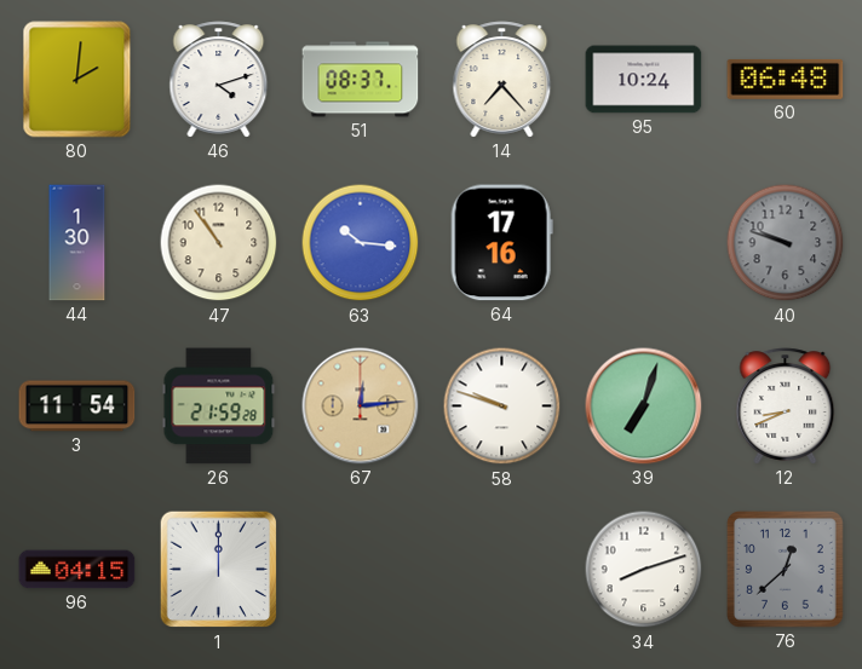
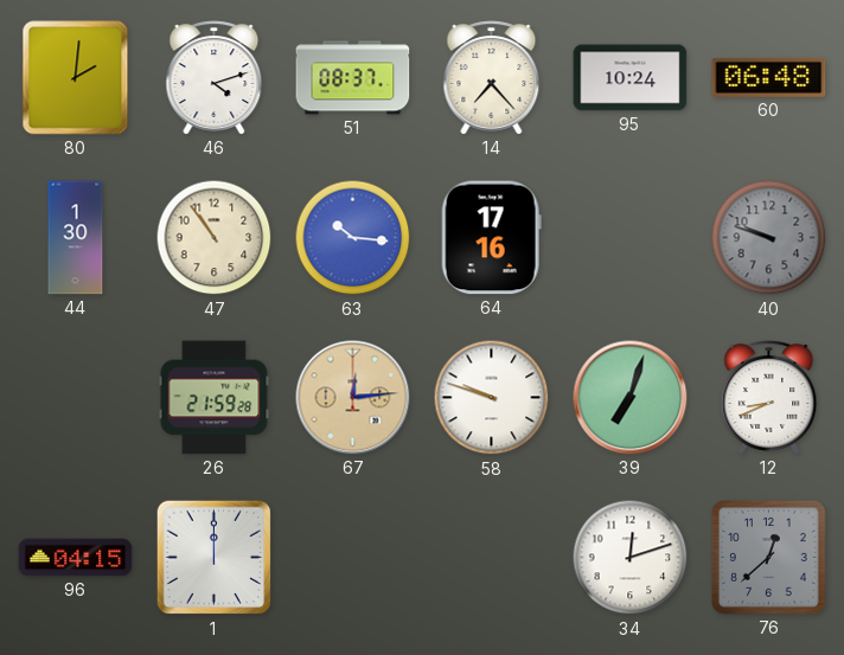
3: 11:54 -> none
34: 8:12 -> 12:12
